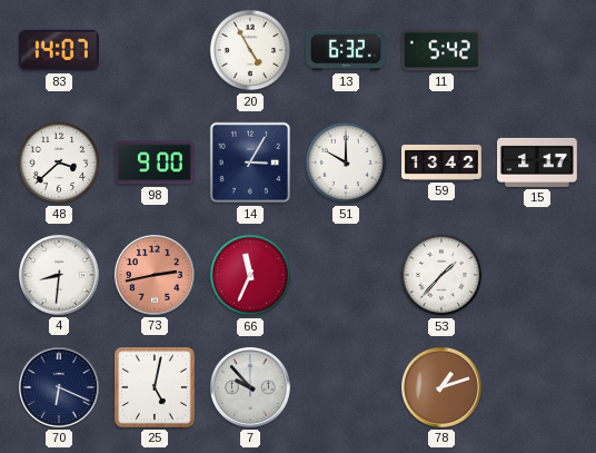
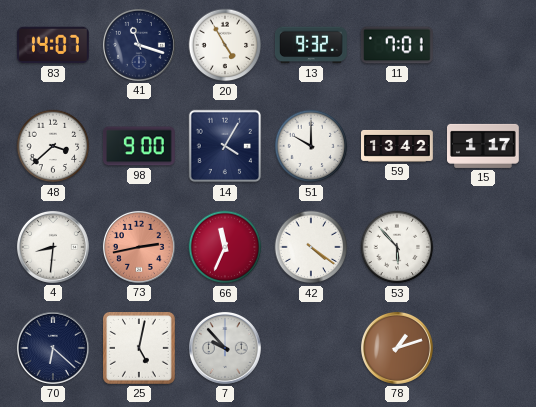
41: none -> 11:18
13: 6:32 -> 9:32
11: 5:42 -> 7:01
14: 3:05 -> 4:05
42: none -> 4:21
53: 1:37 -> 5:53
70: 6:19 -> 6:22
